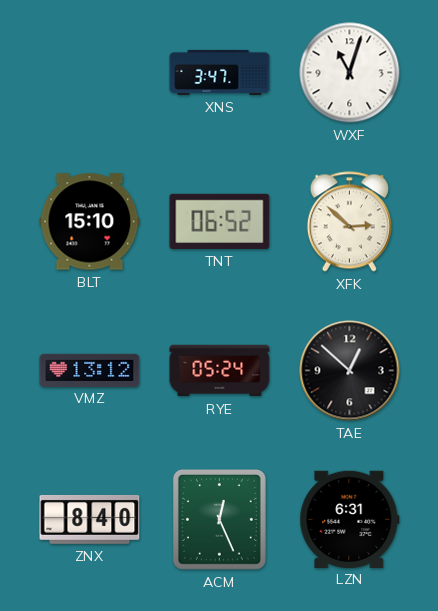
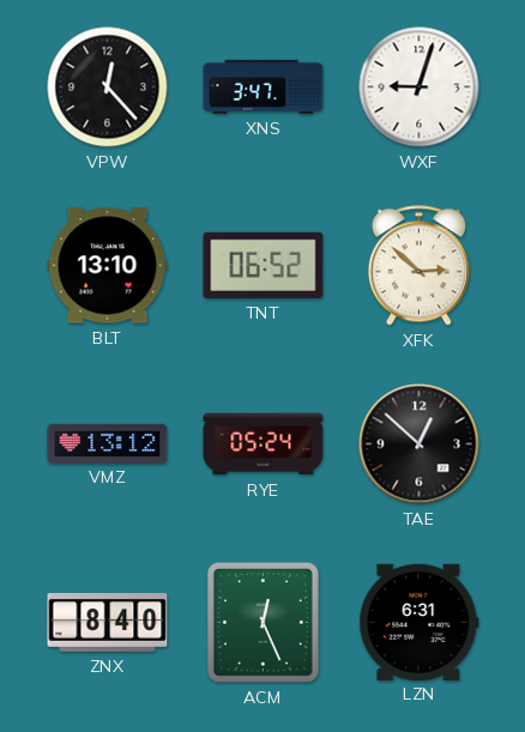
VPW: none -> 12:23
WXF: 11:03 -> 9:03
BLT: 15:10 -> 13:10
